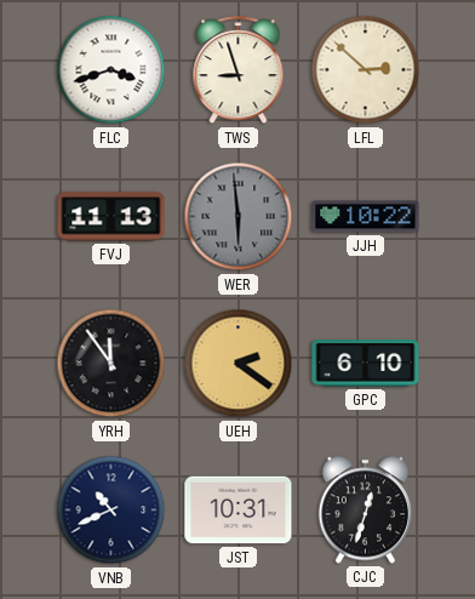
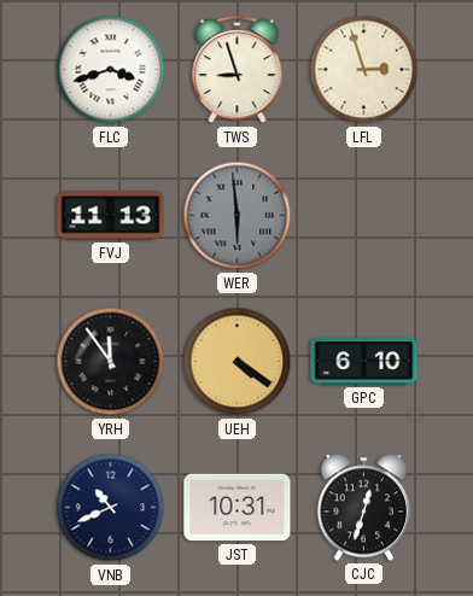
LFL: 2:52 -> 2:57
JJH: 10:22 -> none
UEH: 2:21 -> 4:21
